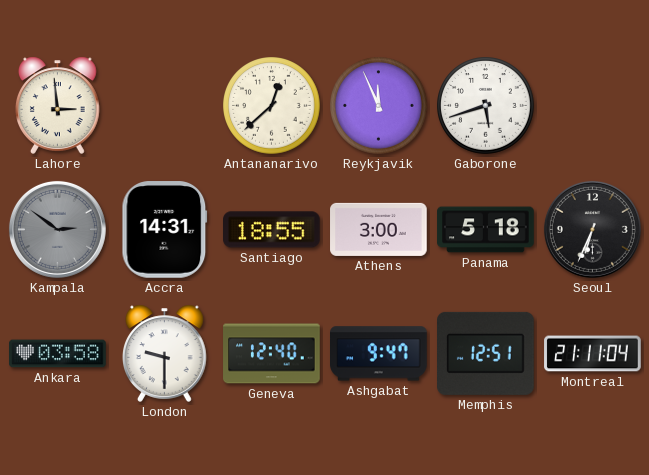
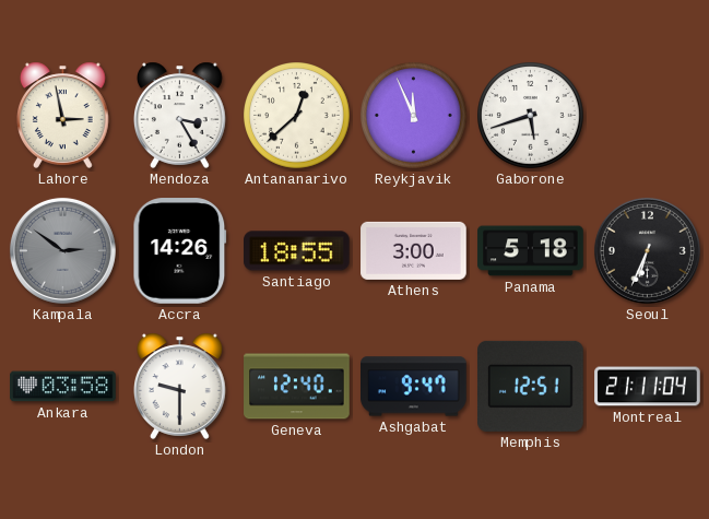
Lahore: 2:59 -> 2:58
Mendoza: none -> 3:25
Accra: 14:31 -> 14:26
